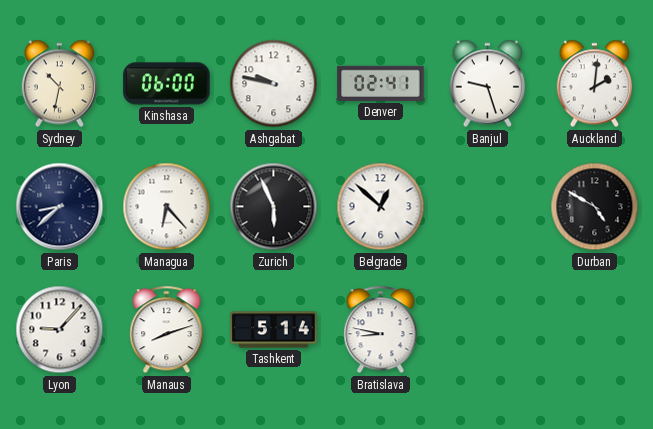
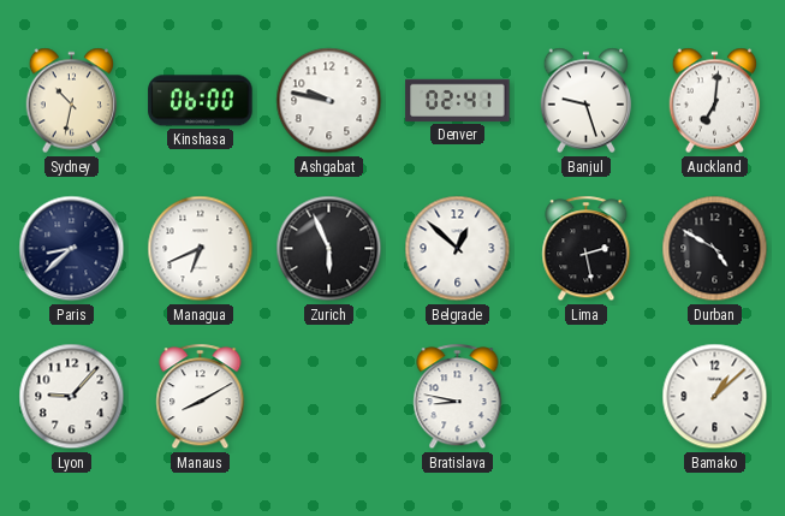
Auckland: 2:01 -> 7:01
Managua: 6:23 -> 6:41
Lima: none -> 2:28
Manaus: 8:12 -> 8:10
Tashkent: 5:14 -> none
Bamako: none -> 1:08
